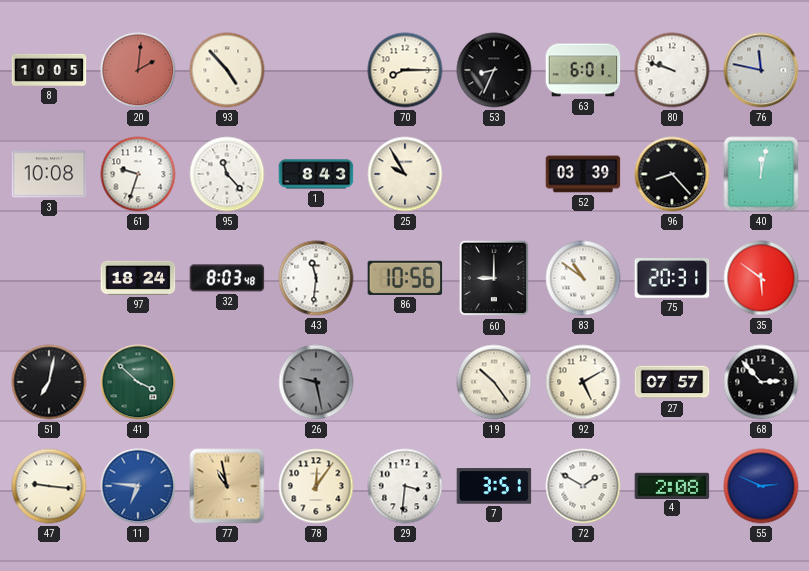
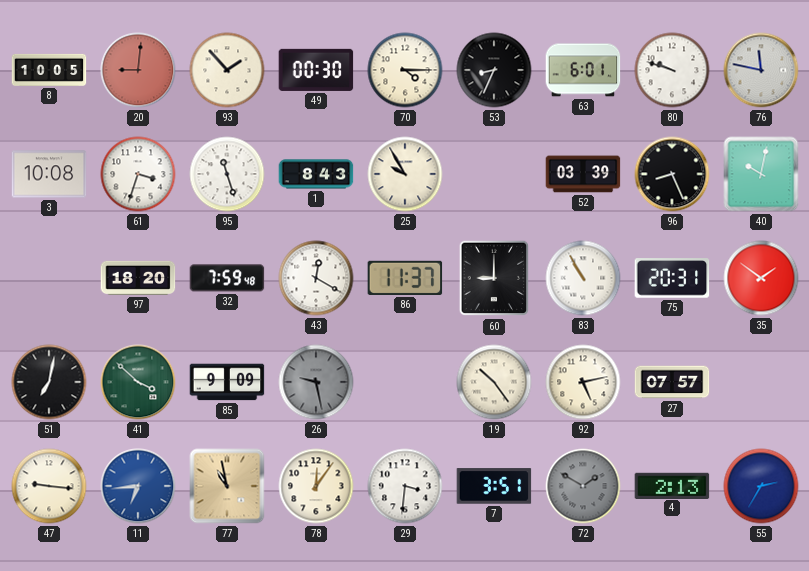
20: 2:01 -> 9:01
93: 4:53 -> 1:53
49: none -> 00:30
70: 8:15 -> 4:15
61: 9:33 -> 3:33
95: 11:23 -> 11:27
96: 8:23 -> 8:26
40: 12:02 -> 10:02
97: 18:24 -> 18:20
32: 8:03 -> 7:59
43: 11:31 -> 12:20
86: 10:56 -> 11:37
83: 10:51 -> 10:55
35: 5:51 -> 1:51
85: none -> 9:09
92: 5:10 -> 5:13
68: 2:53 -> none
11: 6:46 -> 6:44
72 dial: white -> grey
4: 2:08 -> 2:13
55: 2:49 -> 2:35
